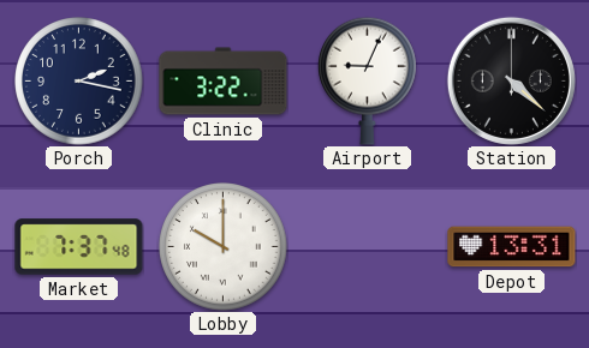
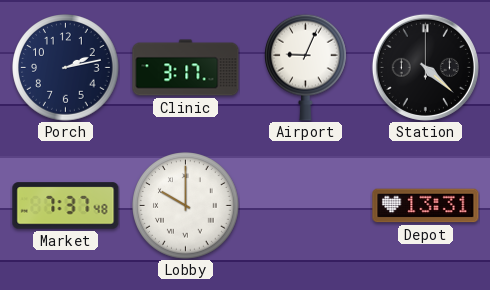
Porch: 2:17 -> 2:13
Clinic: 3:22 -> 3:17
